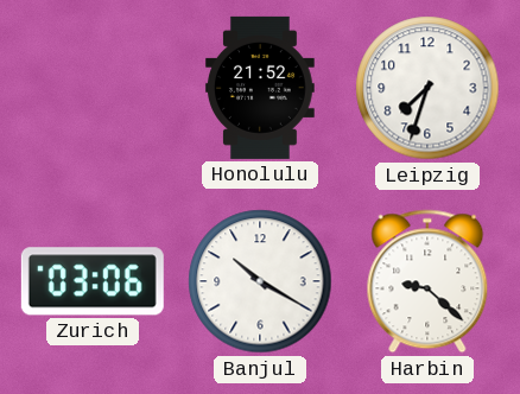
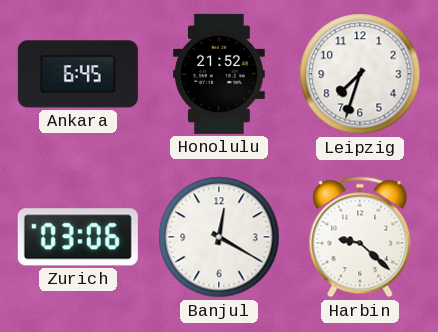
Ankara: none -> 6:45
Banjul: 10:20 -> 12:20
